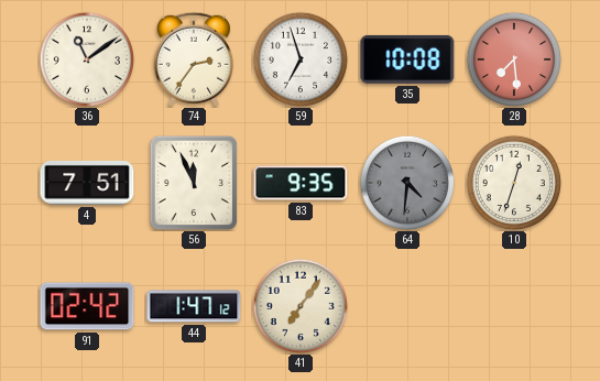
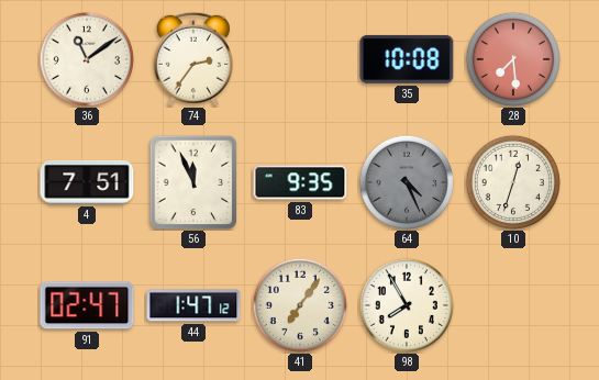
59: 6:57 -> none
64: 4:31 -> 4:26
91: 02:42 -> 02:47
98: none -> 7:55
